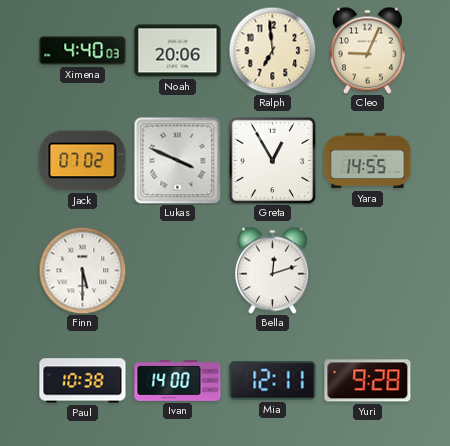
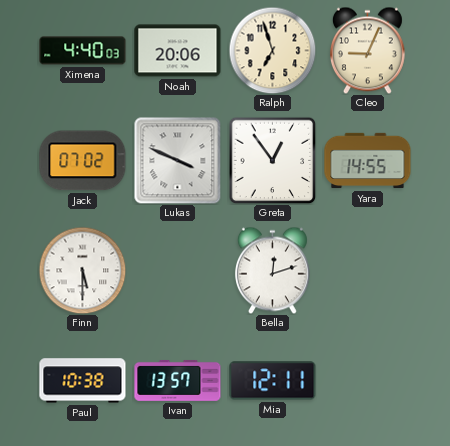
Ralph: 6:59 -> 6:57
Greta: 12:55 -> 12:54
Ivan: 14:00 -> 13:57
Yuri: 9:28 -> none
